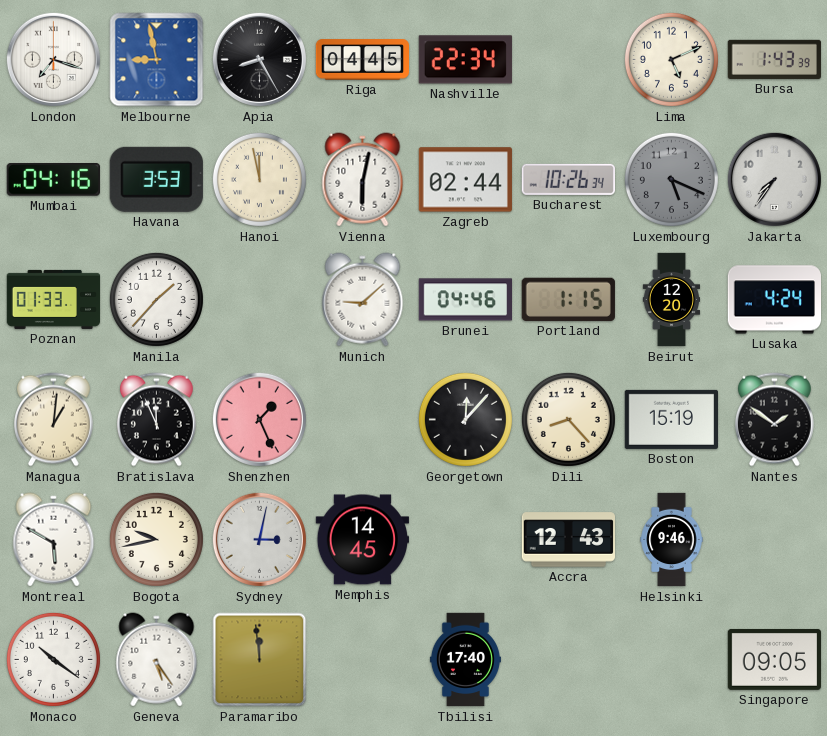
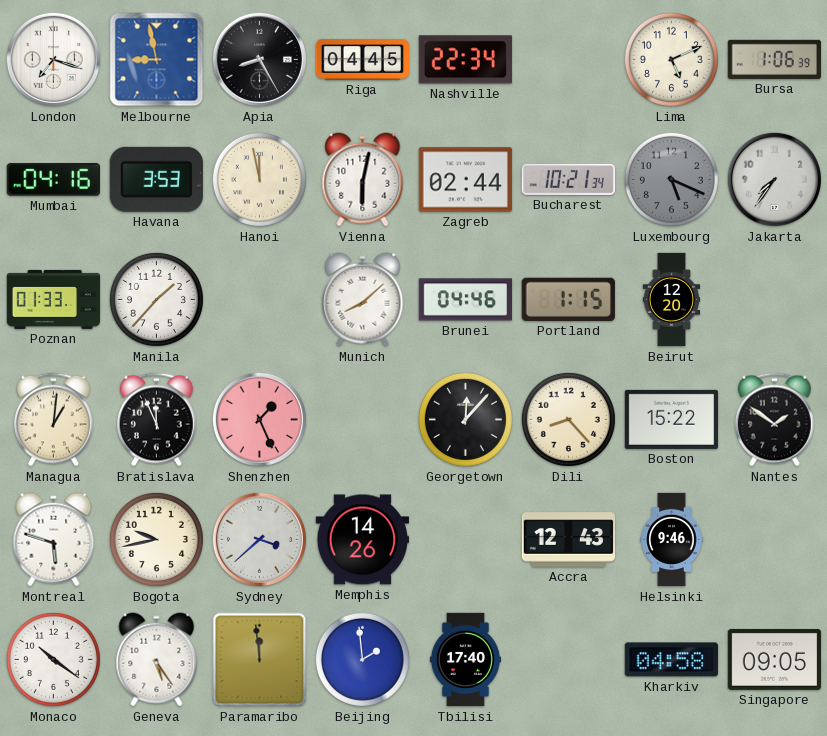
Bursa: 1:43 -> 1:06
Bucharest: 10:26 -> 10:21
Munich: 9:08 -> 8:08
Lusaka: 4:24 -> none
Boston: 15:19 -> 15:22
Montreal: 5:50 -> 5:48
Sydney: 3:02 -> 3:38
Memphis: 14:45 -> 14:26
Beijing: none -> 1:59
Kharkiv: none -> 04:58
